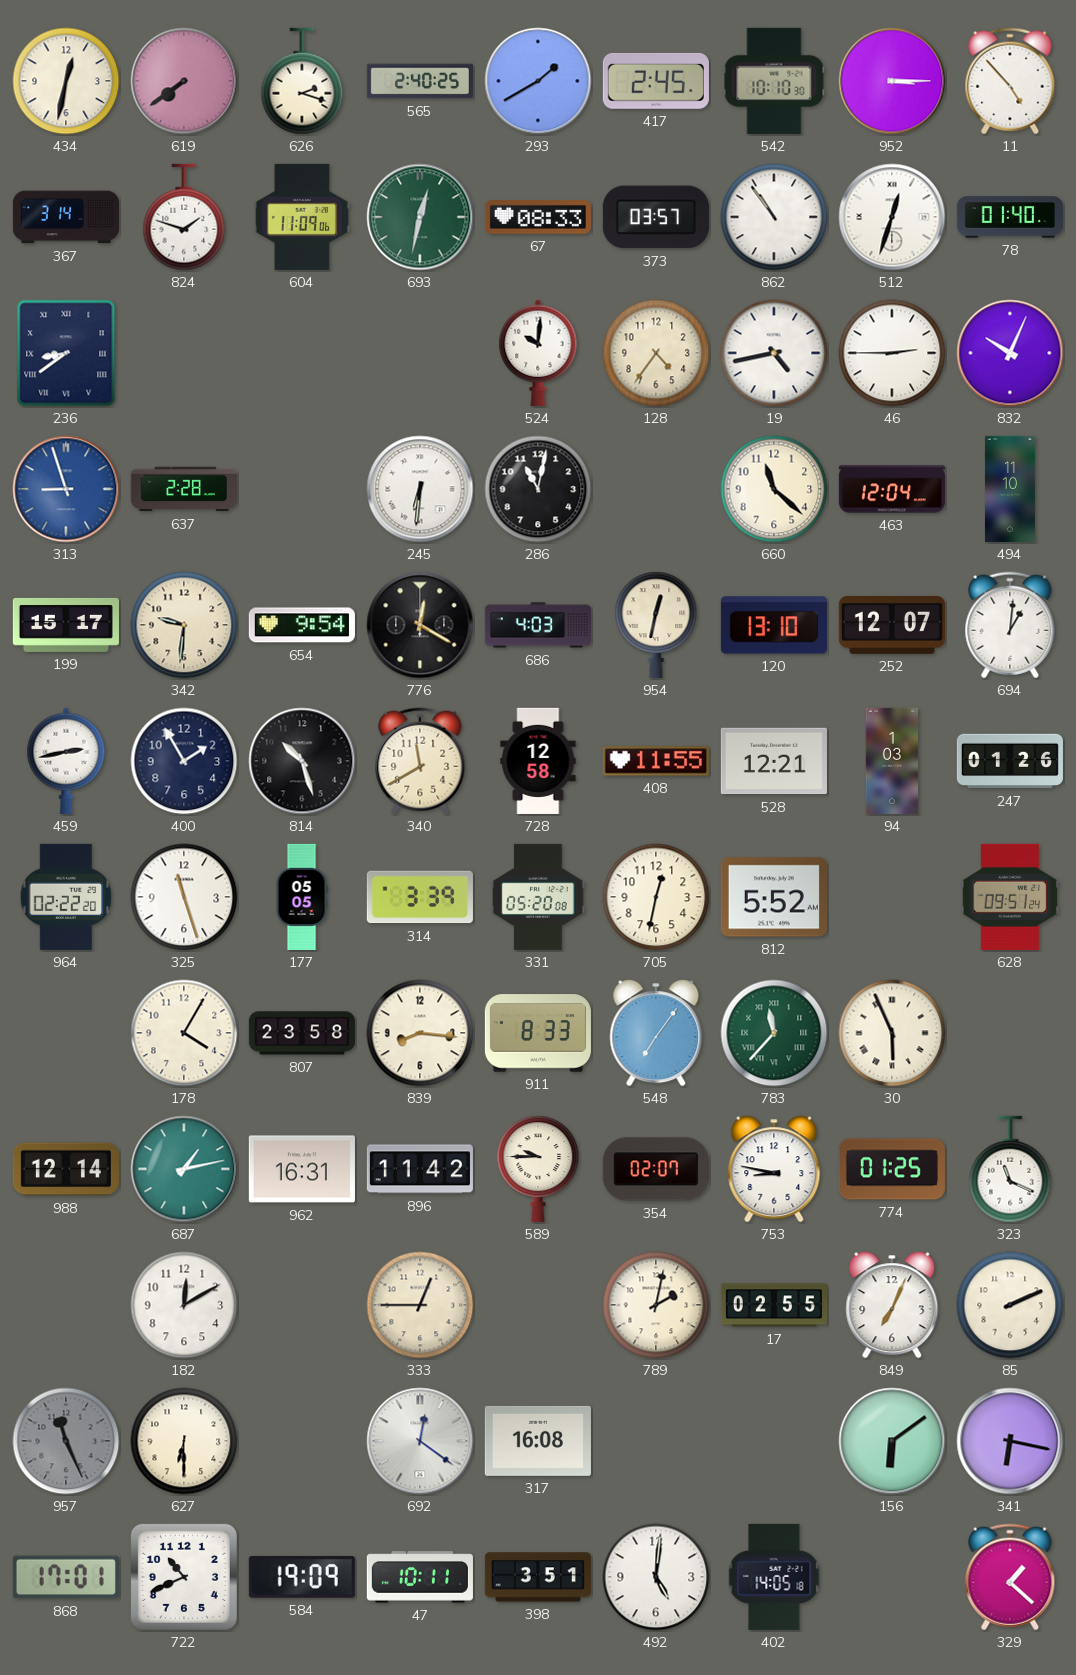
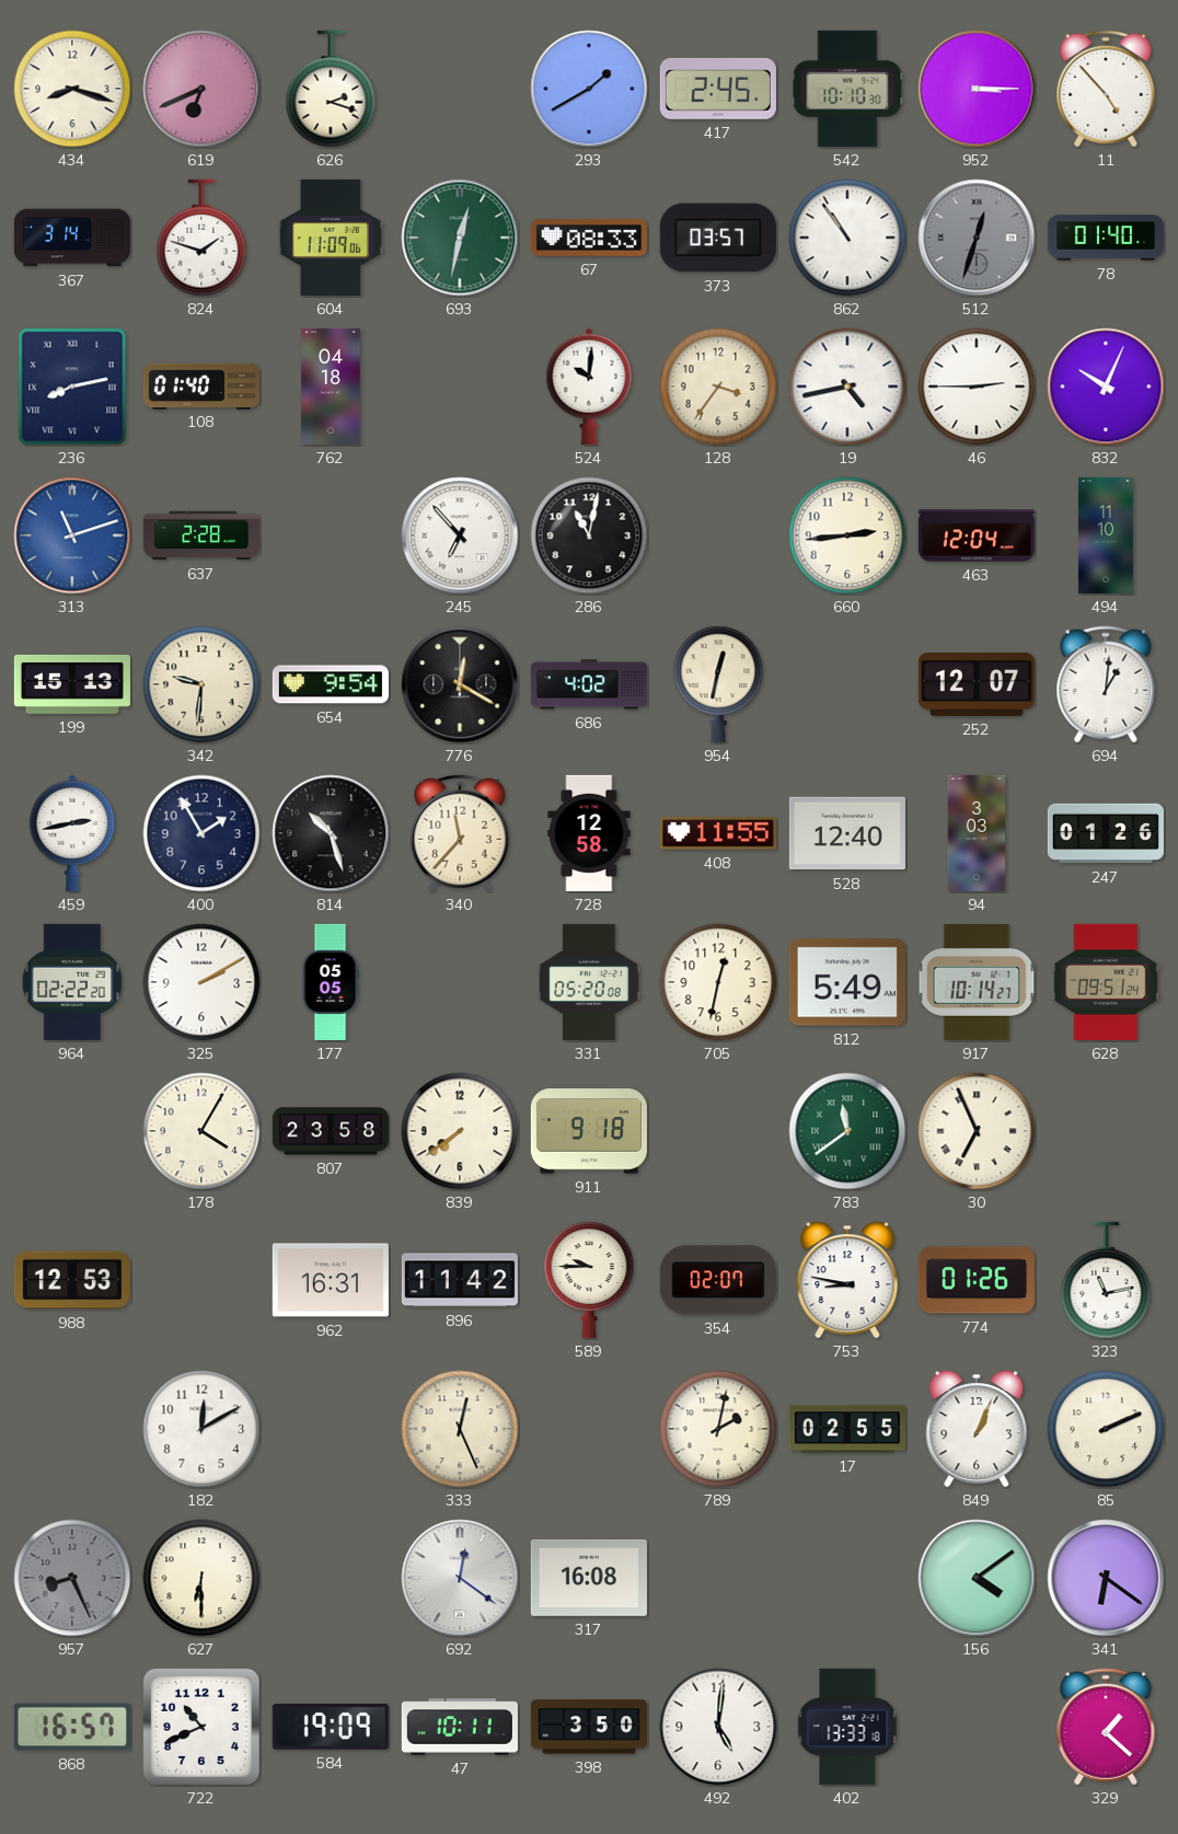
434: 12:32 -> 8:18
619: 7:39 -> 6:41
565: 2:40 -> none
512 dial: white -> grey
236: 8:39 -> 8:13
108: none -> 01:40
762: none -> 04:18
128: 4:36 -> 3:36
313: 8:57 -> 11:12
245: 6:31 -> 6:53
660: 11:22 -> 2:44
199: 15:17 -> 15:13
686: 4:03 -> 4:02
120: 13:10 -> none
340: 11:40 -> 11:37
528: 12:21 -> 12:40
94: 1:03 -> 3:03
325: 11:27 -> 2:10
314: 3:39 -> none
812: 5:52 -> 5:49
917: none -> 10:14
839: 8:16 -> 7:39
911: 8:33 -> 9:18
548: 7:06 -> none
783: 11:37 -> 11:39
30: 5:56 -> 6:56
988: 12:14 -> 12:53
687: 1:13 -> none
774: 01:25 -> 01:26
323: 11:19 -> 11:13
333: 12:45 -> 12:26
849: 7:04 -> 1:04
957: 11:26 -> 8:26
156: 6:09 -> 4:09
341: 6:17 -> 6:21
868: 17:01 -> 16:57
398: 3:51 -> 3:50
402: 14:05 -> 13:33
